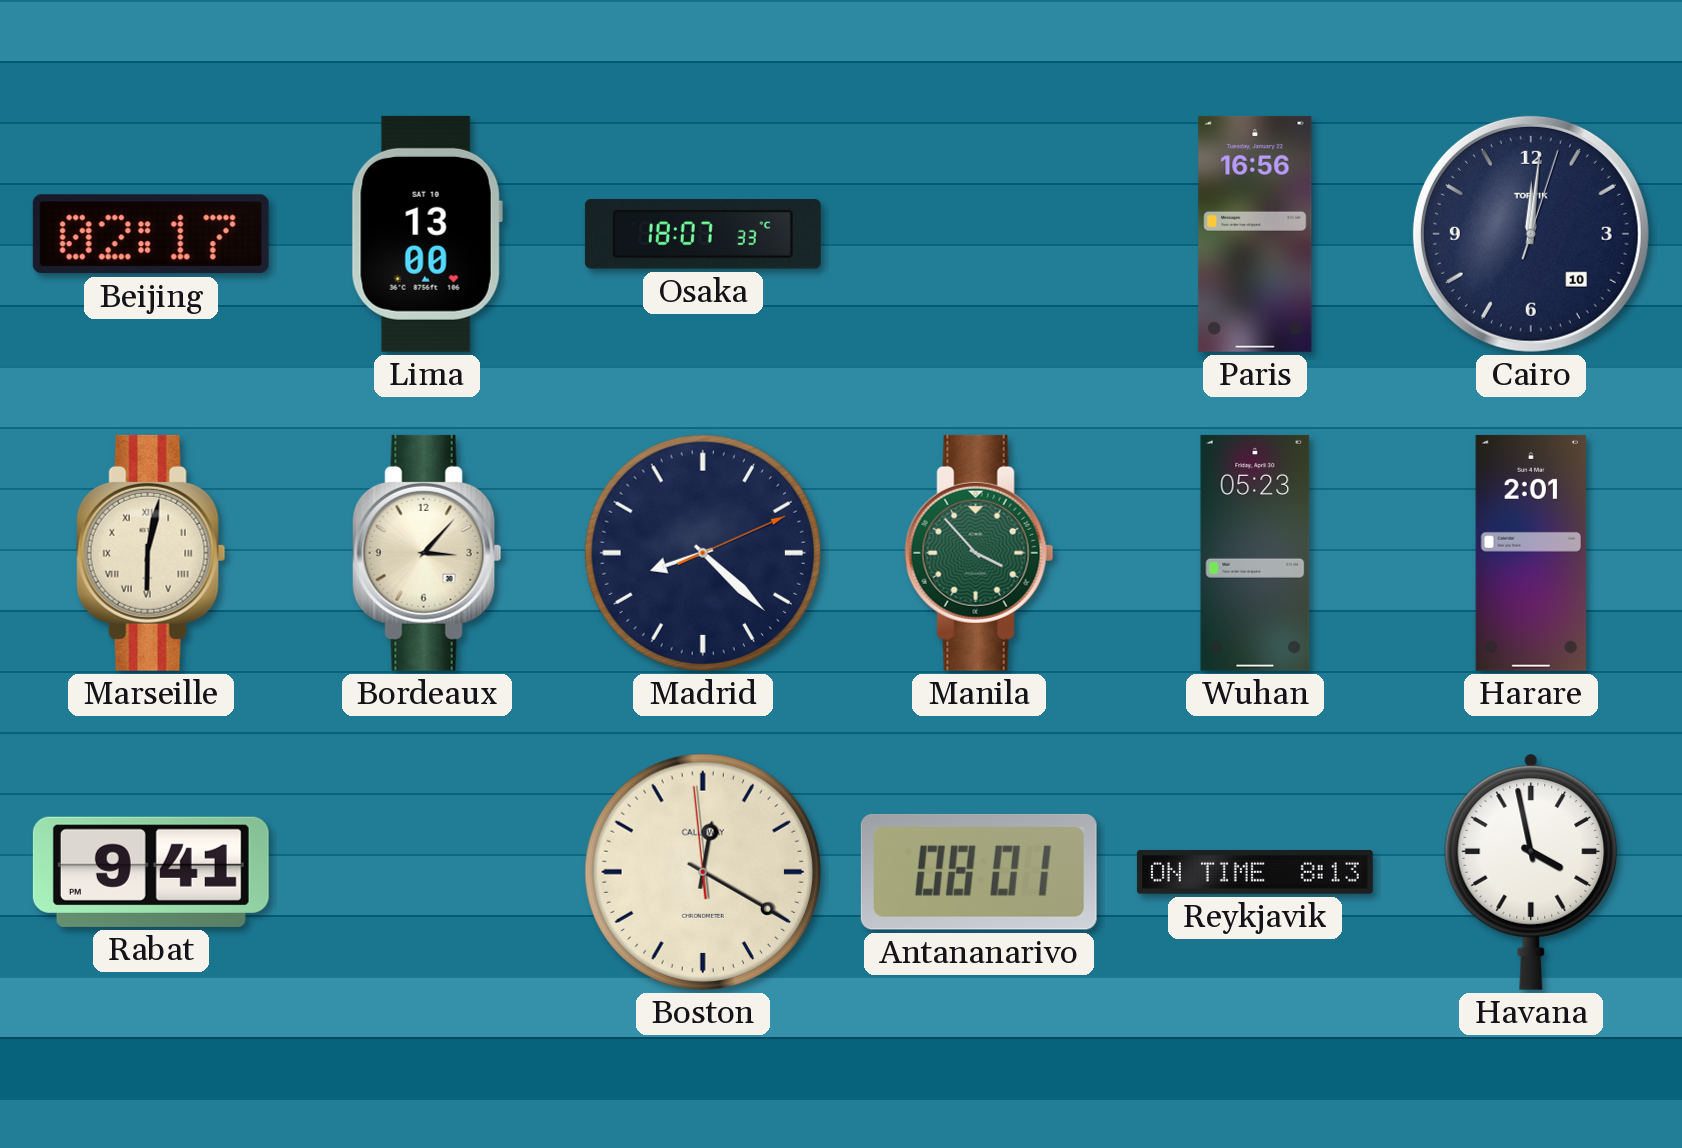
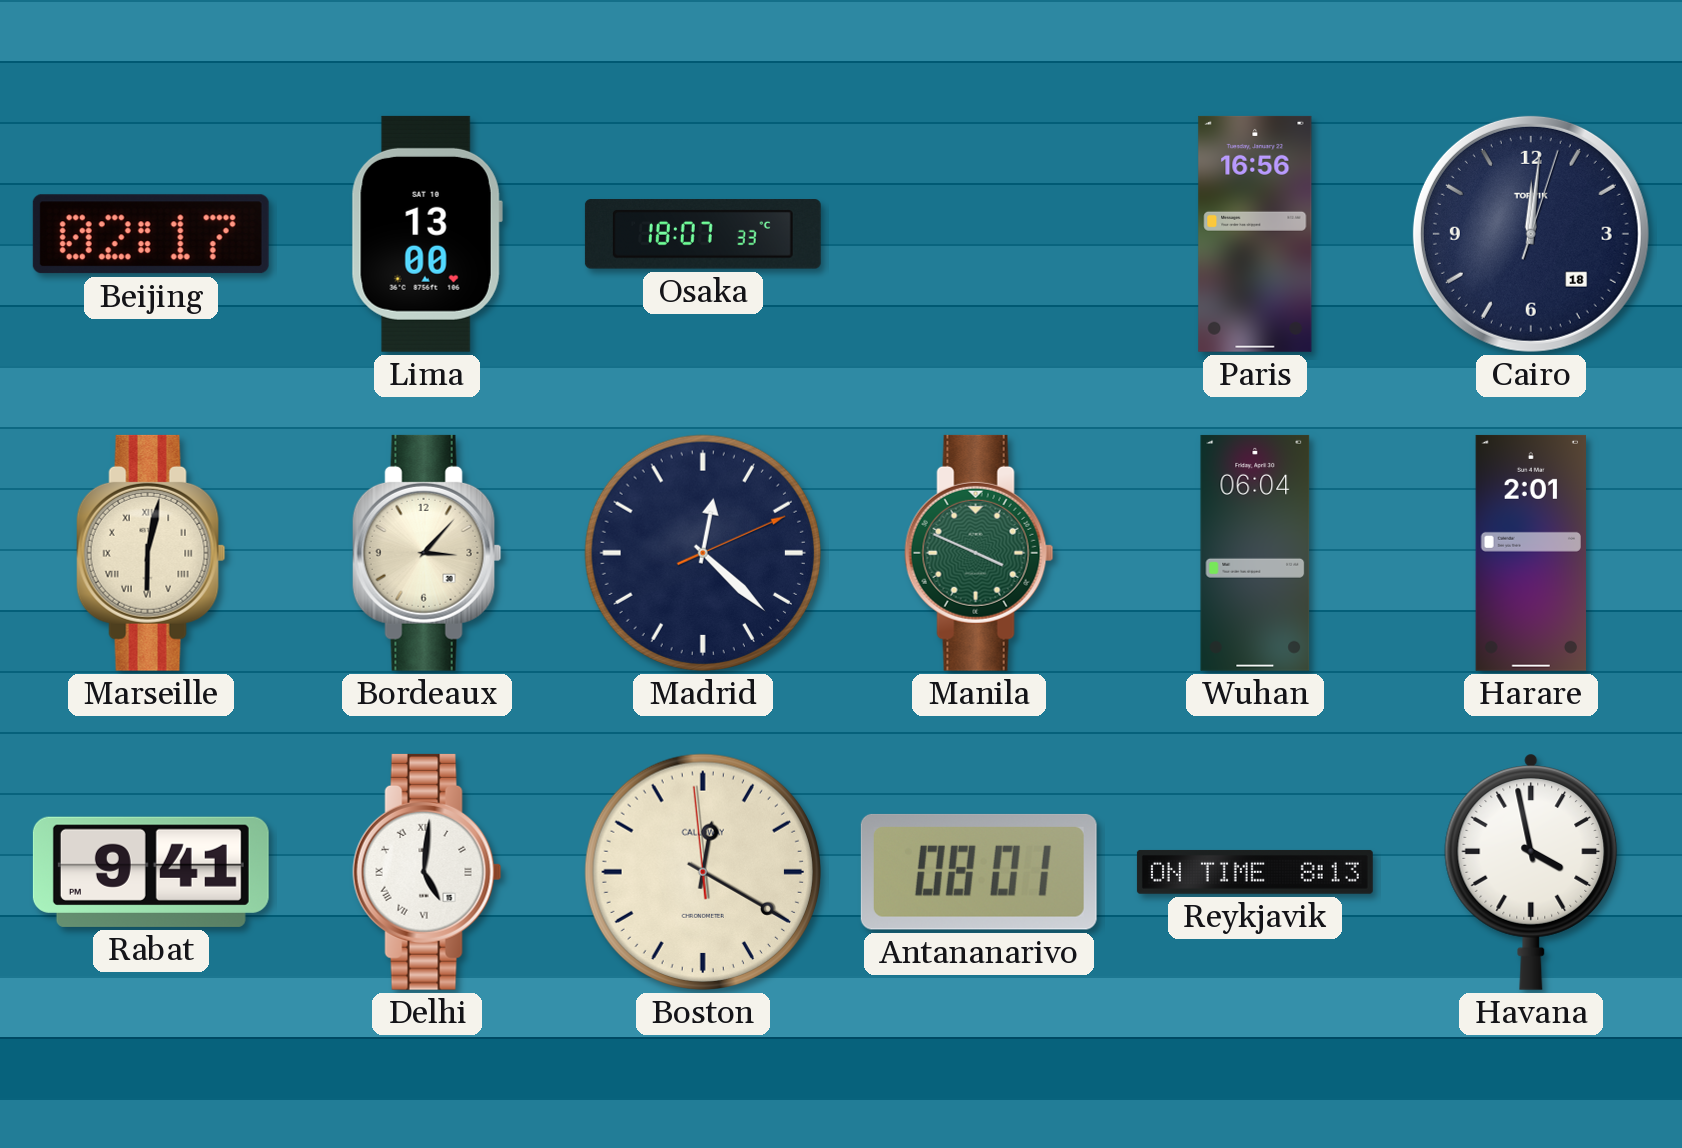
Cairo date: 10 -> 18
Madrid: 8:22 -> 12:22
Manila: 3:53 -> 3:49
Wuhan: 05:23 -> 06:04
Delhi: none -> 5:01
